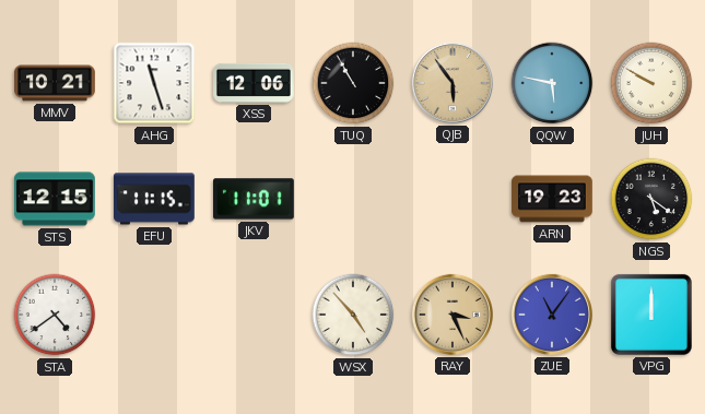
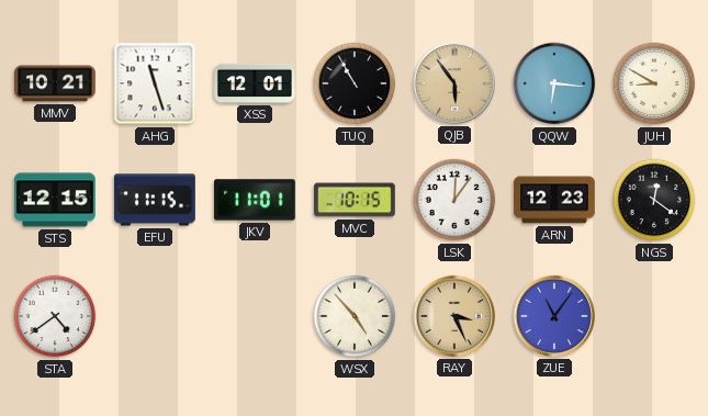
XSS: 12:06 -> 12:01
QQW: 5:47 -> 6:16
JUH: 9:50 -> 8:50
MVC: none -> 10:15
LSK: none -> 12:06
ARN: 19:23 -> 12:23
NGS: 5:21 -> 12:21
VPG: 12:00 -> none
